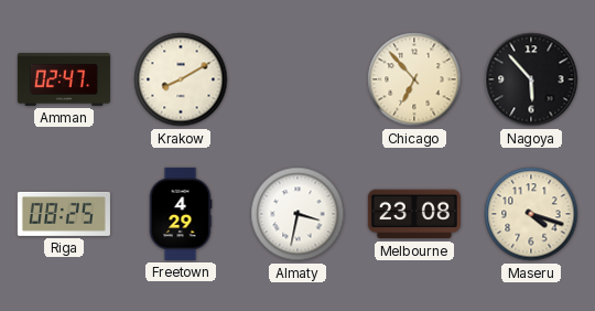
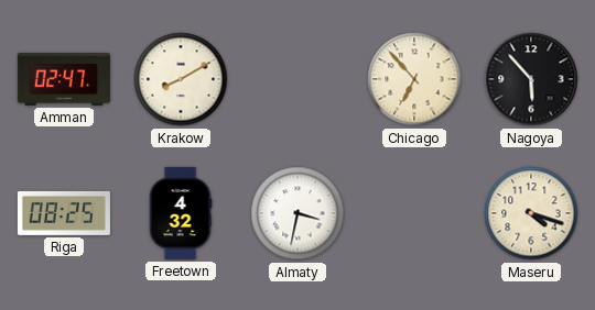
Freetown: 4:29 -> 4:32
Melbourne: 23:08 -> none
